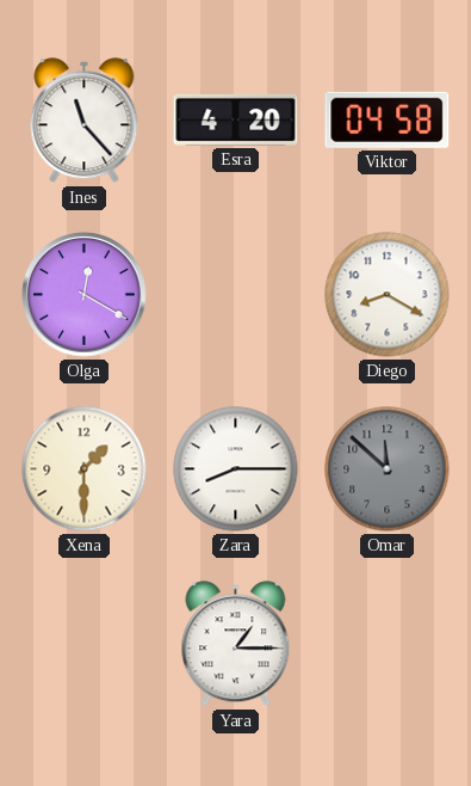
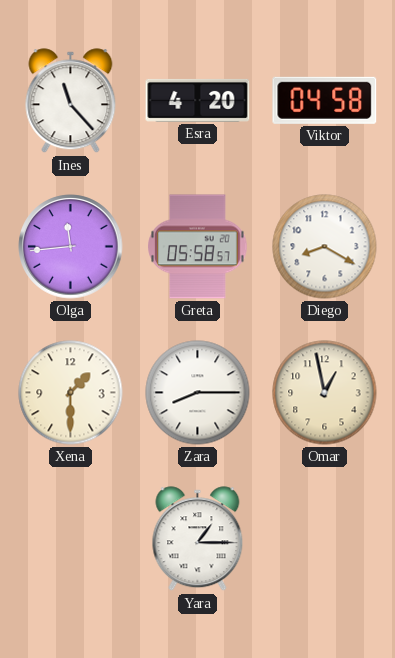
Olga: 12:20 -> 11:44
Greta: none -> 05:58
Omar: 11:52 -> 12:58
Omar dial: grey -> cream
